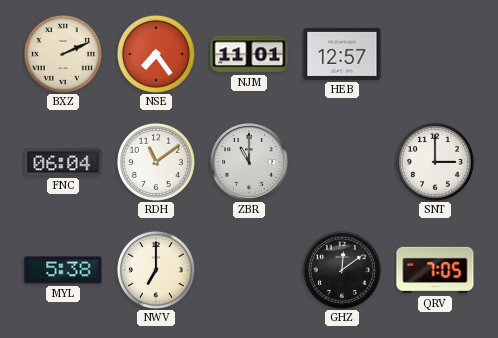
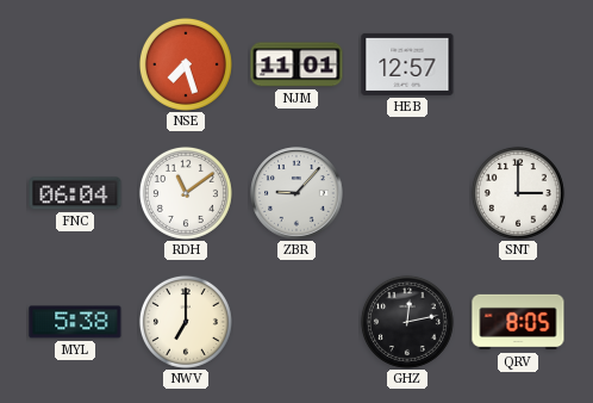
BXZ: 2:11 -> none
NSE: 7:24 -> 7:27
ZBR: 11:00 -> 9:07
GHZ: 12:09 -> 12:13
QRV: 7:05 -> 8:05
